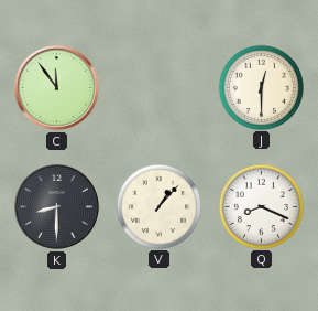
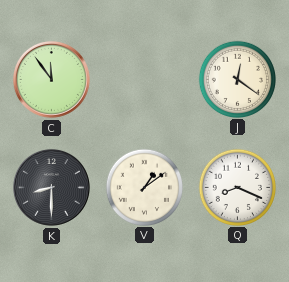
J: 12:30 -> 12:21
V: 1:07 -> 1:09
